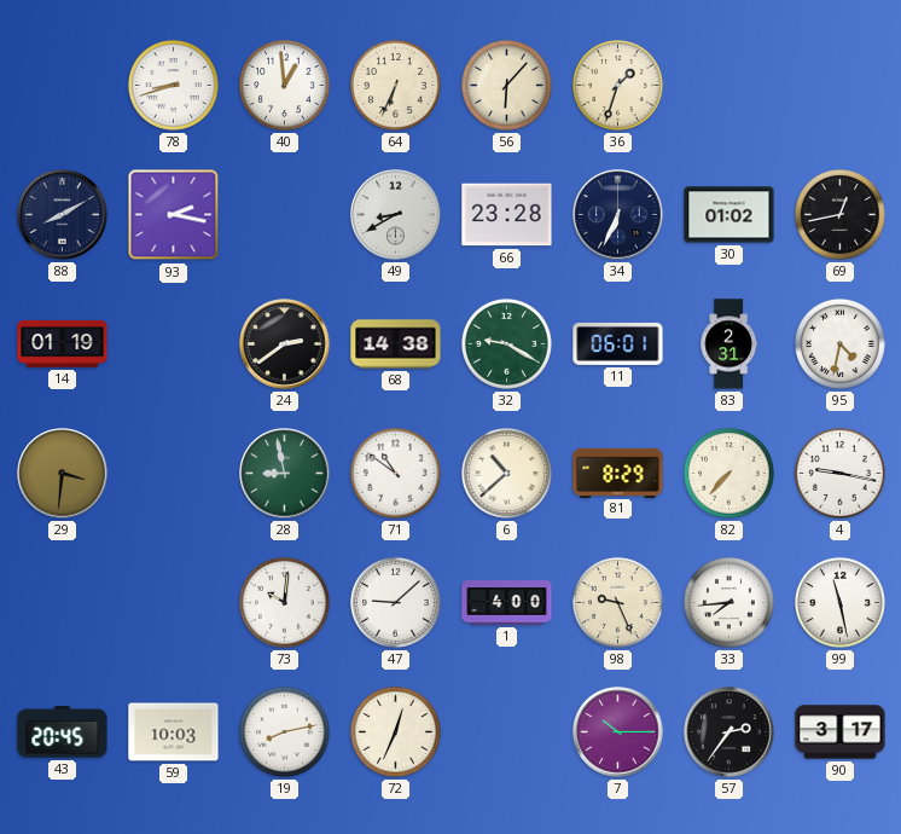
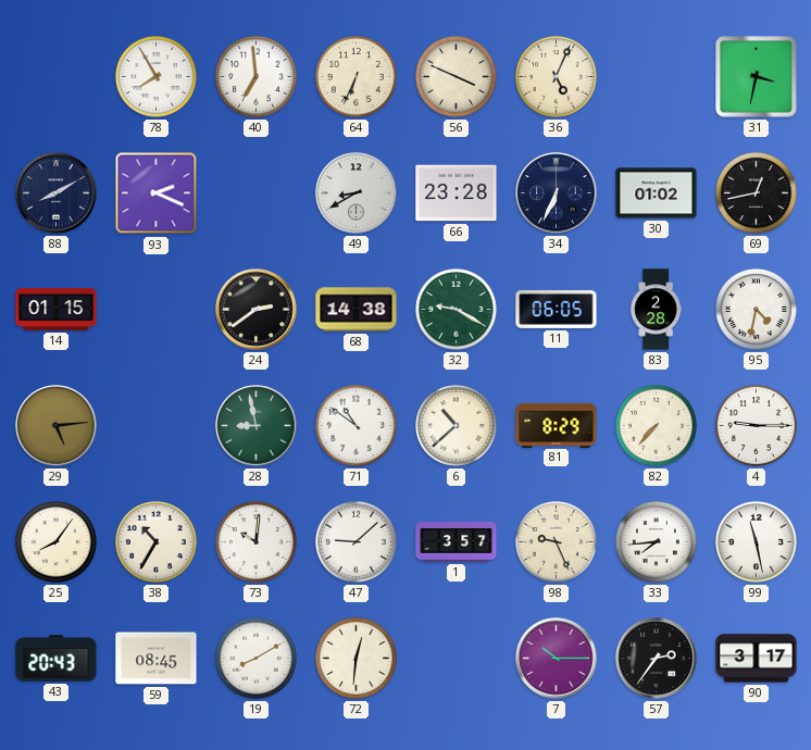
78: 8:42 -> 7:55
40: 12:59 -> 6:59
56: 6:07 -> 3:49
36: 1:33 -> 5:04
31: none -> 3:32
93: 2:17 -> 2:19
14: 01:19 -> 01:15
11: 06:01 -> 06:05
83: 2:31 -> 2:28
29: 3:31 -> 5:14
4: 9:17 -> 9:15
25: none -> 8:06
38: none -> 10:35
1: 4:00 -> 3:57
43: 20:45 -> 20:43
59: 10:03 -> 08:45
19: 8:13 -> 8:10
72: 12:34 -> 12:31
